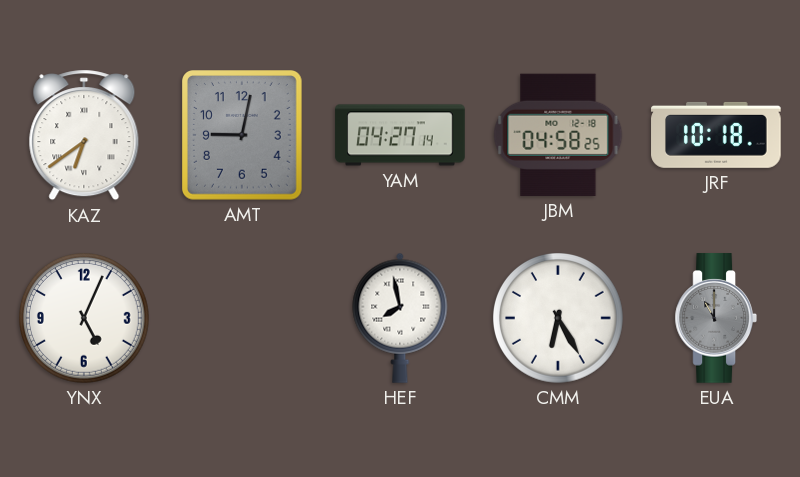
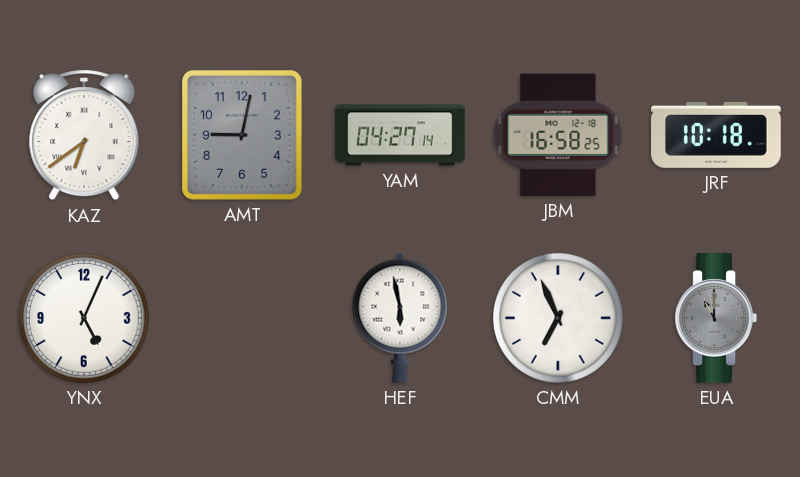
JBM: 04:58 -> 16:58
HEF: 7:58 -> 5:58
CMM: 6:25 -> 6:56
